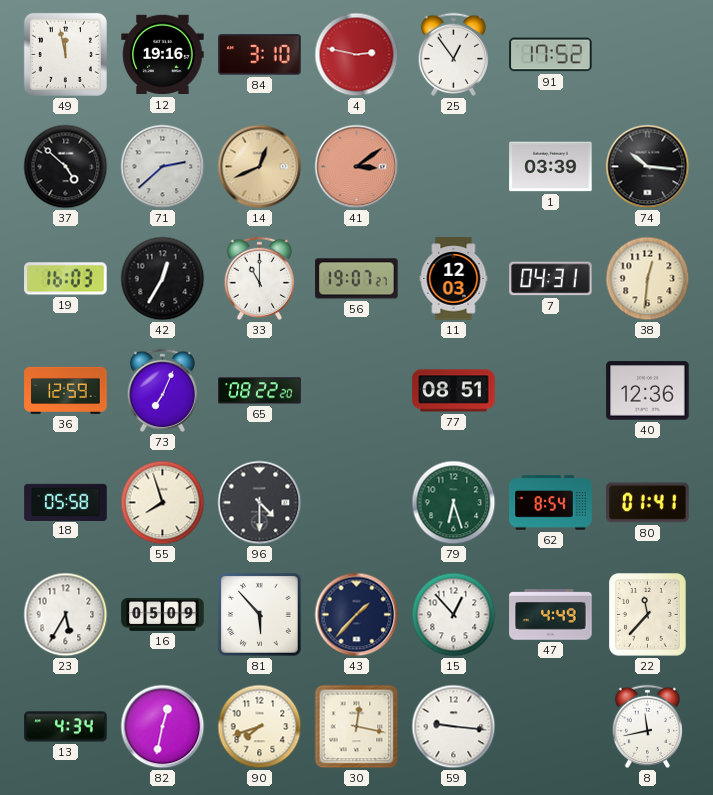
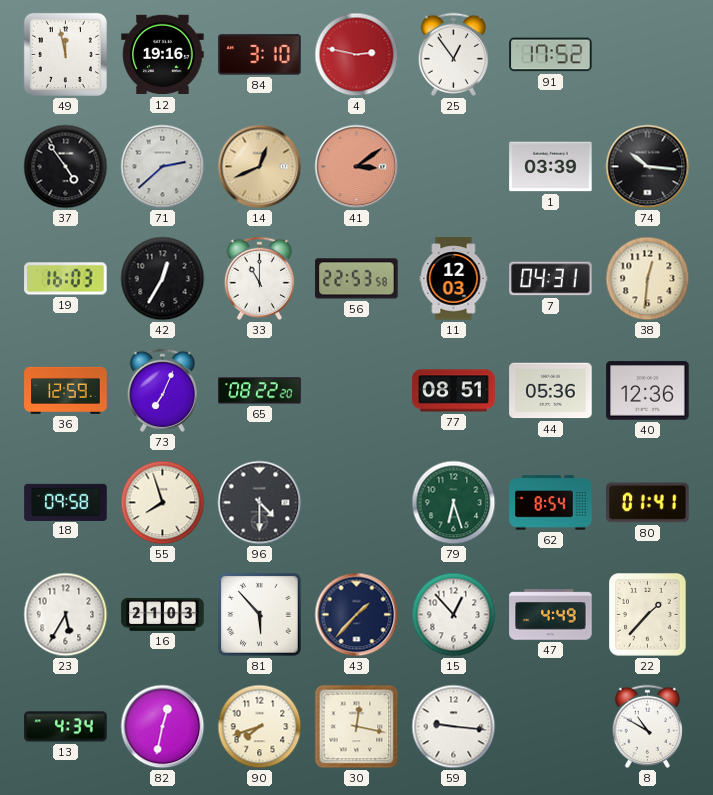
37: 4:52 -> 4:54
56: 19:07 -> 22:53
44: none -> 05:36
18: 05:58 -> 09:58
16: 05:09 -> 21:03
22: 11:37 -> 1:37
8: 11:43 -> 10:50
